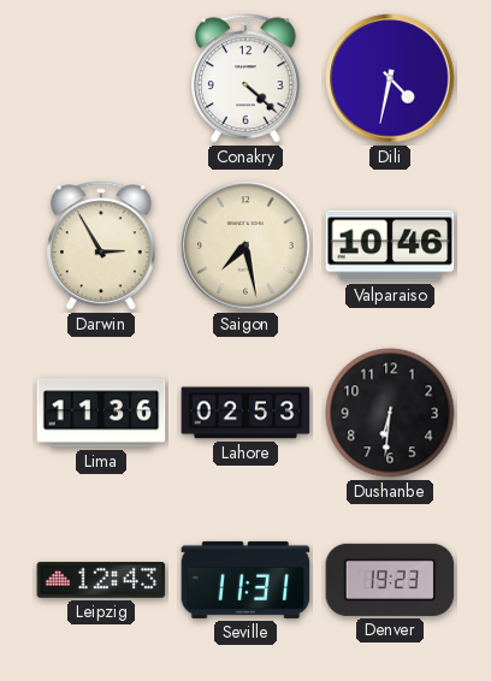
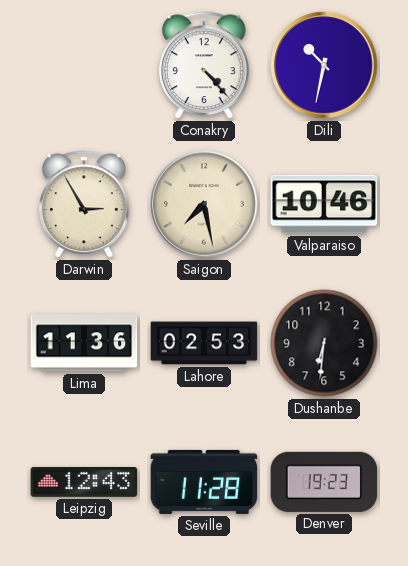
Conakry: 4:22 -> 4:23
Dili: 4:32 -> 10:32
Seville: 11:31 -> 11:28
